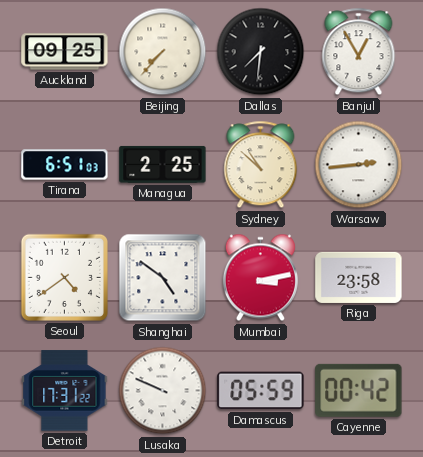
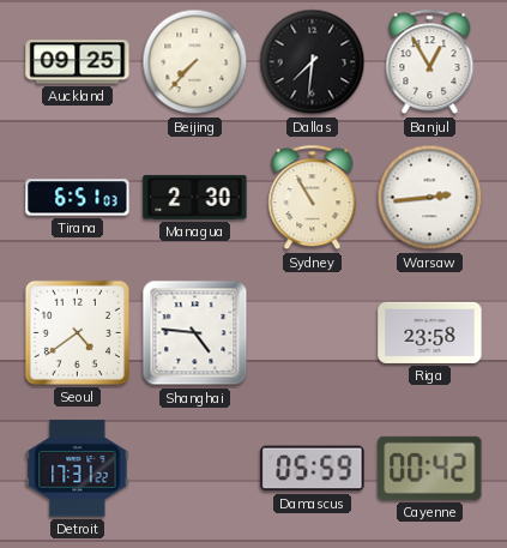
Managua: 2:25 -> 2:30
Sydney: 10:52 -> 10:55
Shanghai: 4:51 -> 4:46
Mumbai: 3:13 -> none
Lusaka: 9:49 -> none
